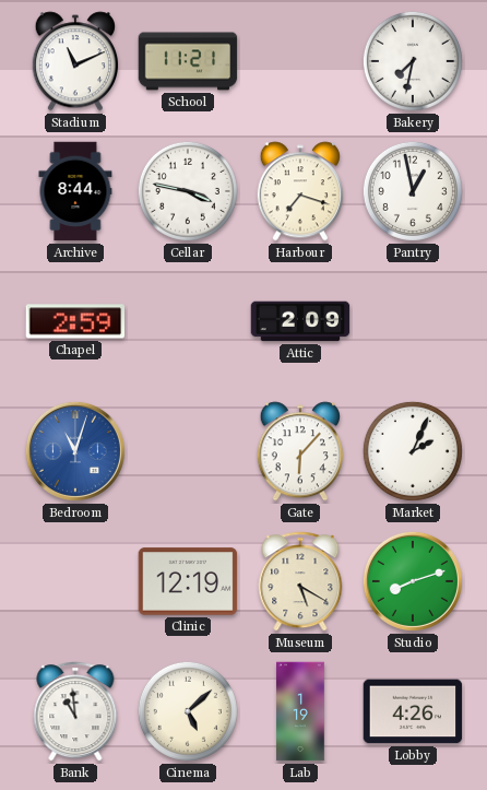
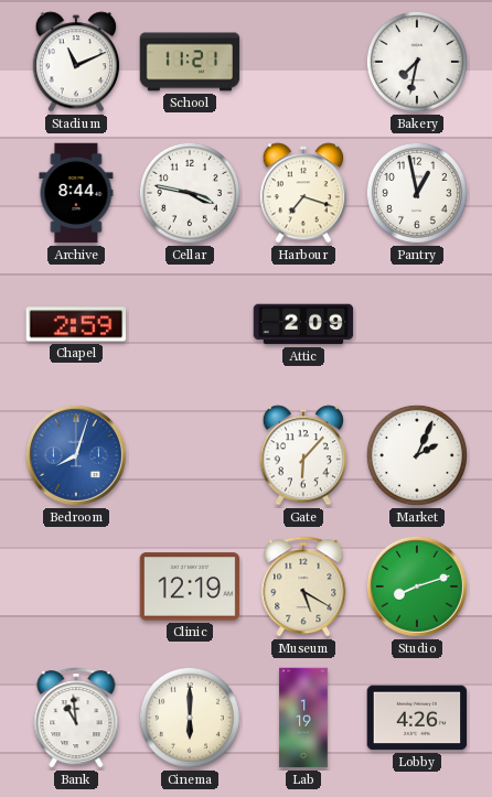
Bedroom: 11:03 -> 8:03
Cinema: 5:08 -> 6:00
